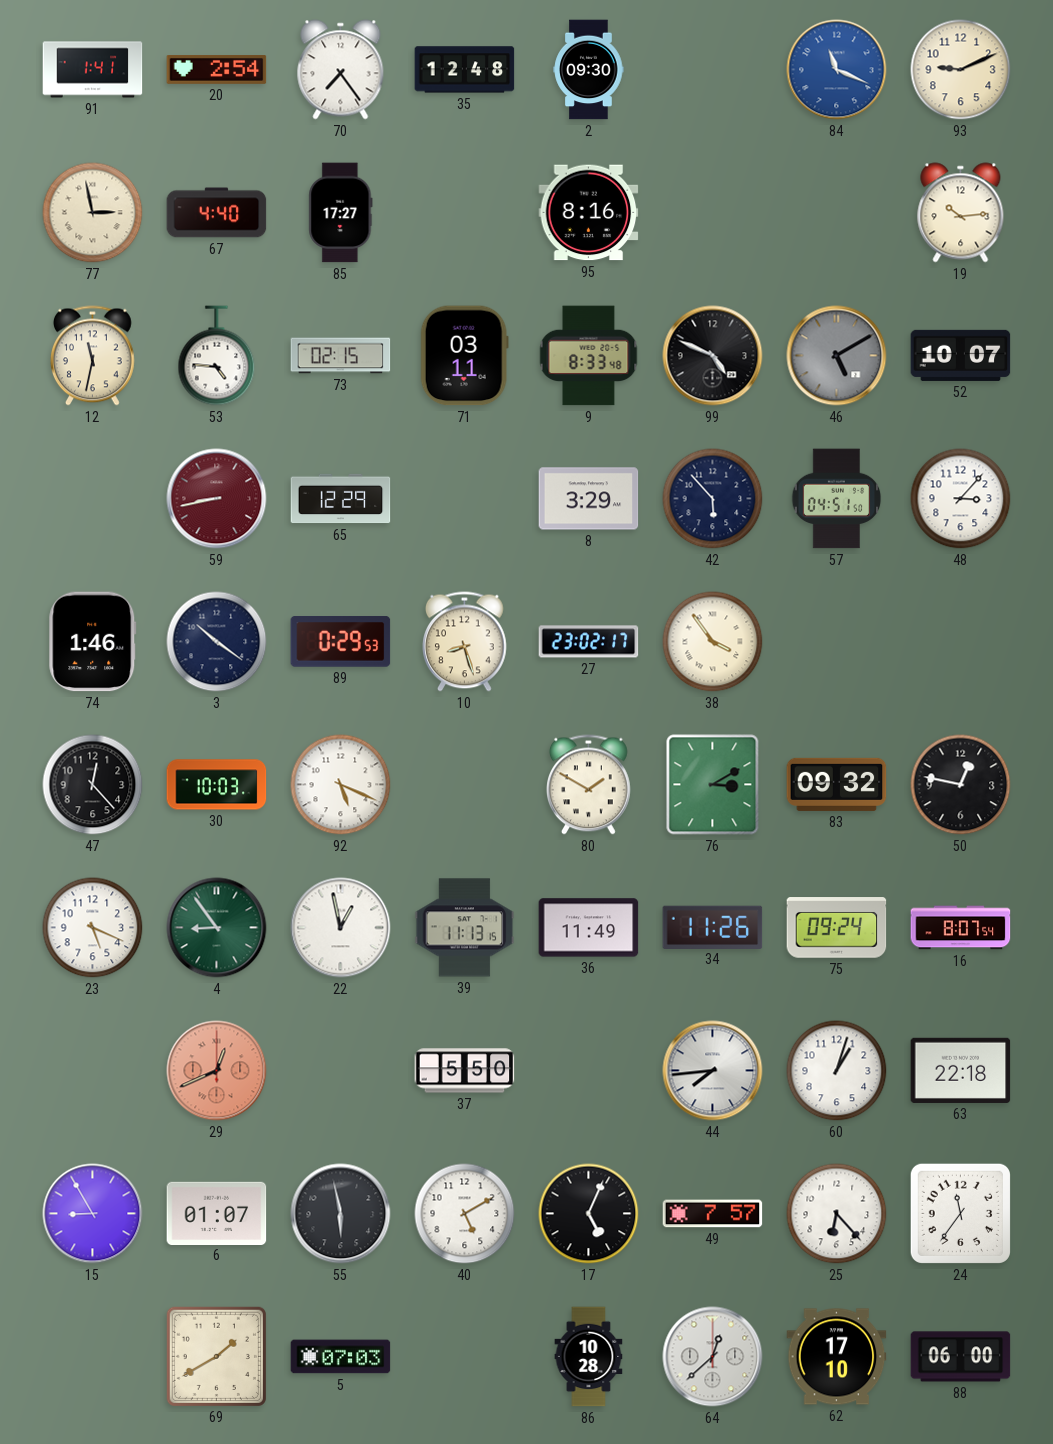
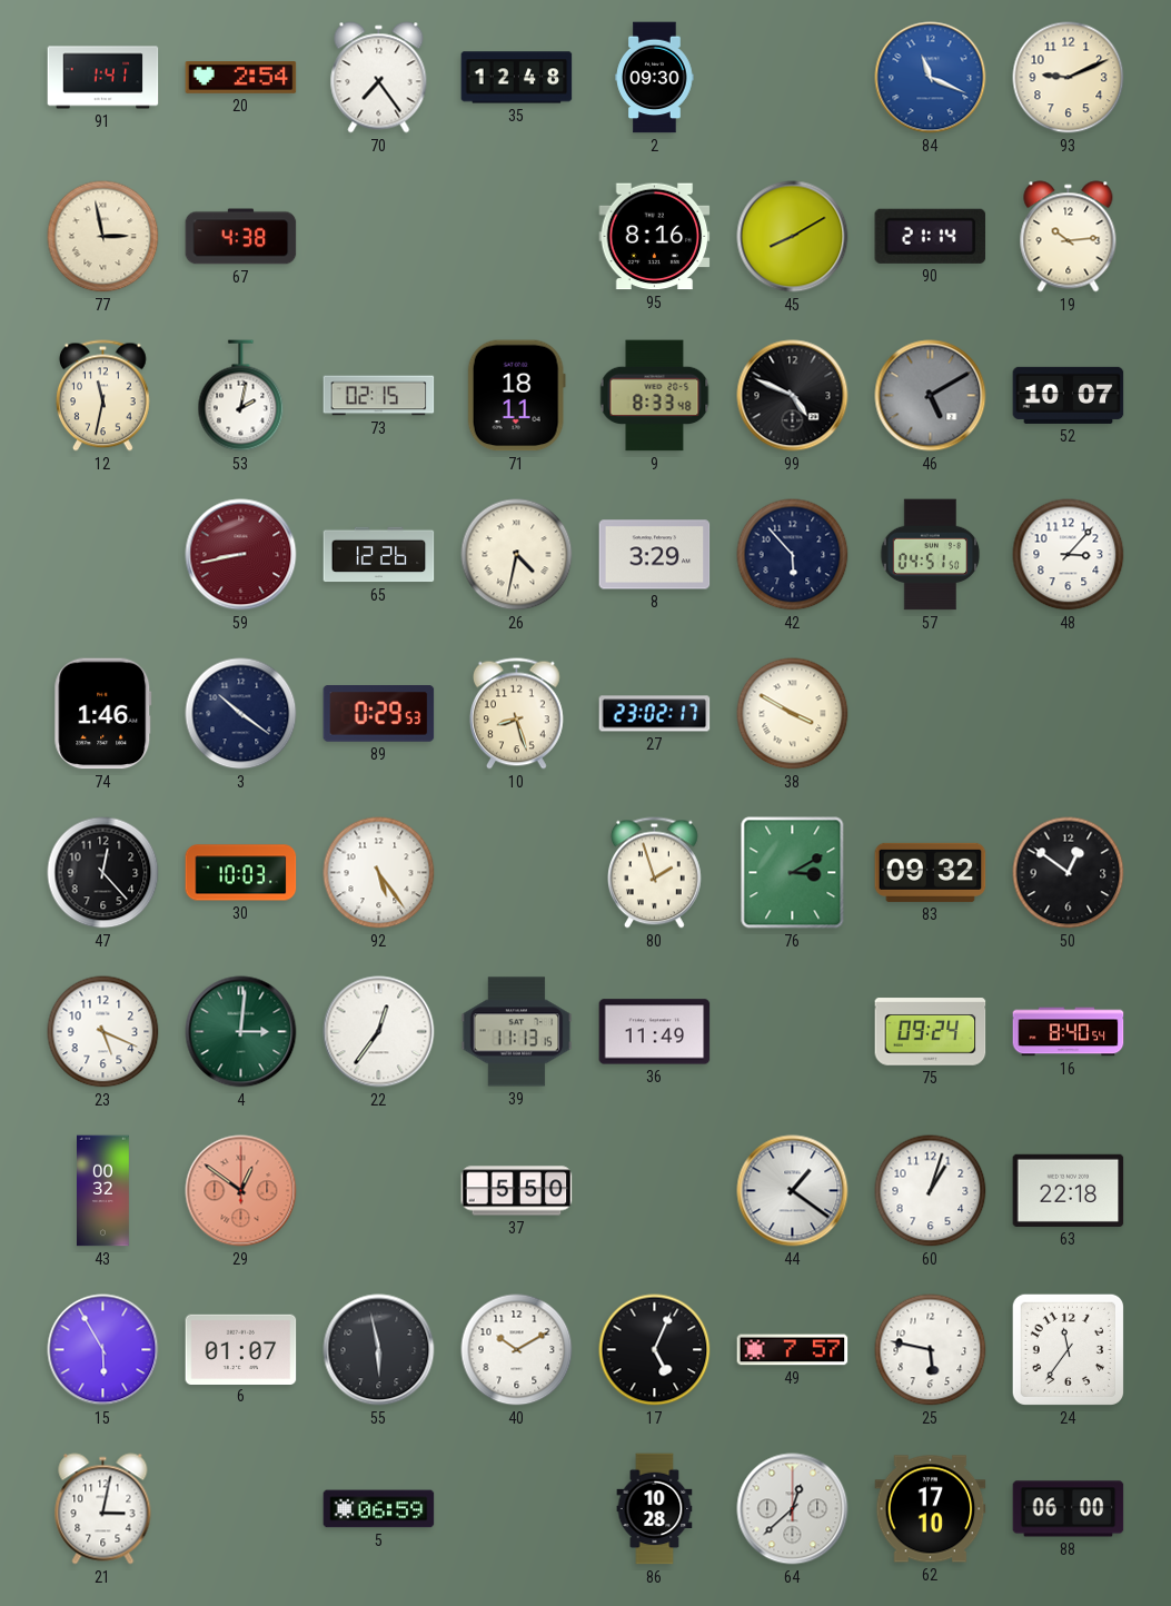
67: 4:40 -> 4:38
85: 17:27 -> none
45: none -> 8:10
90: none -> 21:14
53: 4:46 -> 2:02
71: 03:11 -> 18:11
65: 12:29 -> 12:26
26: none -> 4:32
38: 3:54 -> 3:50
92: 5:19 -> 5:24
80: 1:50 -> 1:57
50: 12:47 -> 12:51
4: 8:54 -> 3:01
22: 12:58 -> 12:36
34: 11:26 -> none
16: 8:07 -> 8:40
43: none -> 00:32
29: 12:41 -> 12:51
44: 7:44 -> 1:21
15: 8:55 -> 5:55
40: 5:10 -> 10:10
25: 6:23 -> 5:47
21: none -> 3:02
69: 1:40 -> none
5: 07:03 -> 06:59
